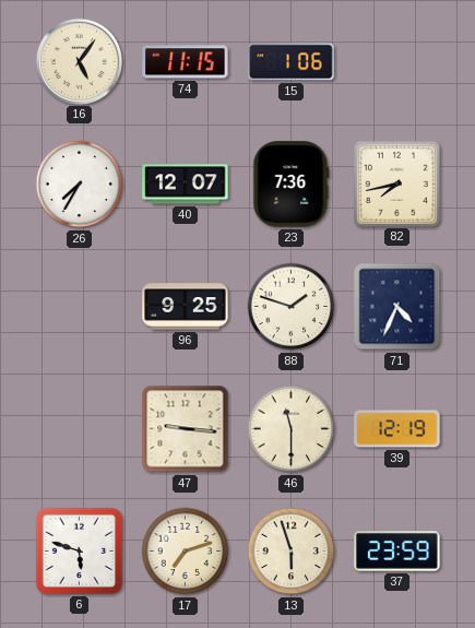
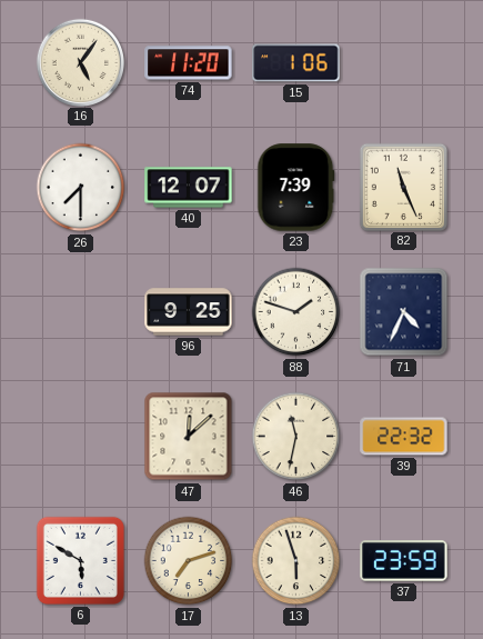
74: 11:15 -> 11:20
26: 7:35 -> 7:30
23: 7:36 -> 7:39
82: 7:43 -> 11:26
47: 9:16 -> 12:08
46: 11:30 -> 11:32
39: 12:19 -> 22:32
6: 5:48 -> 5:50
